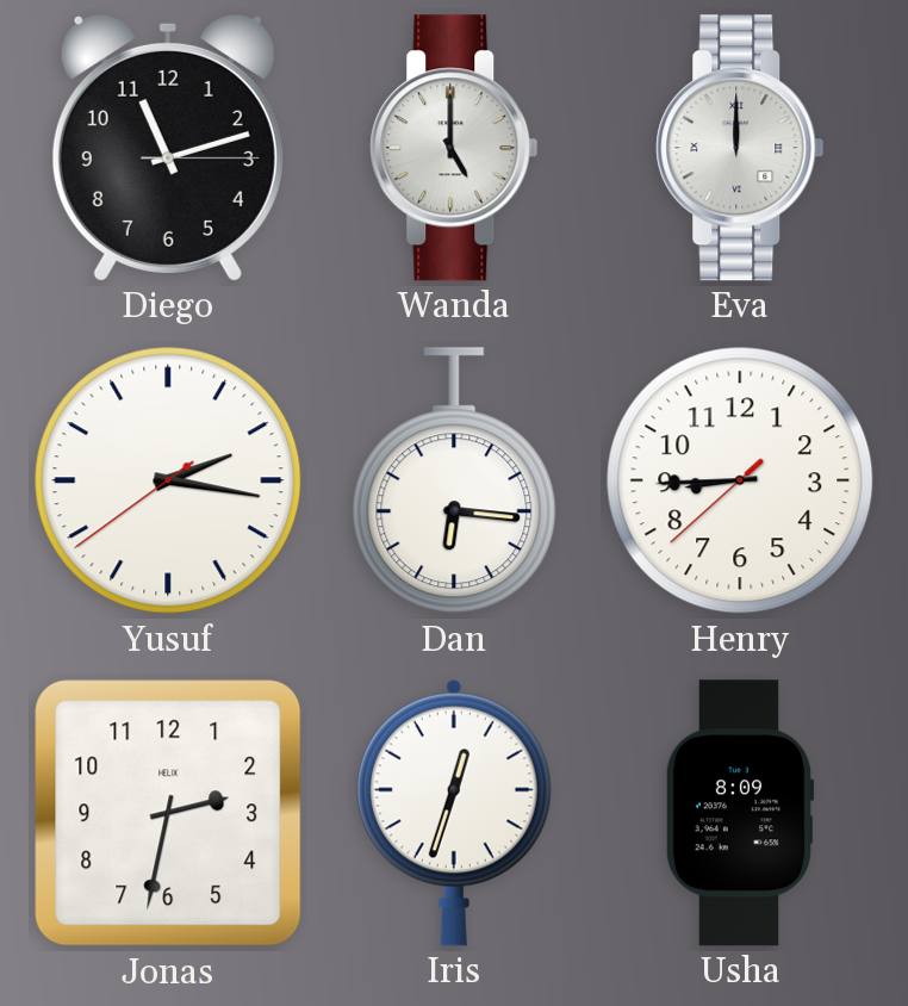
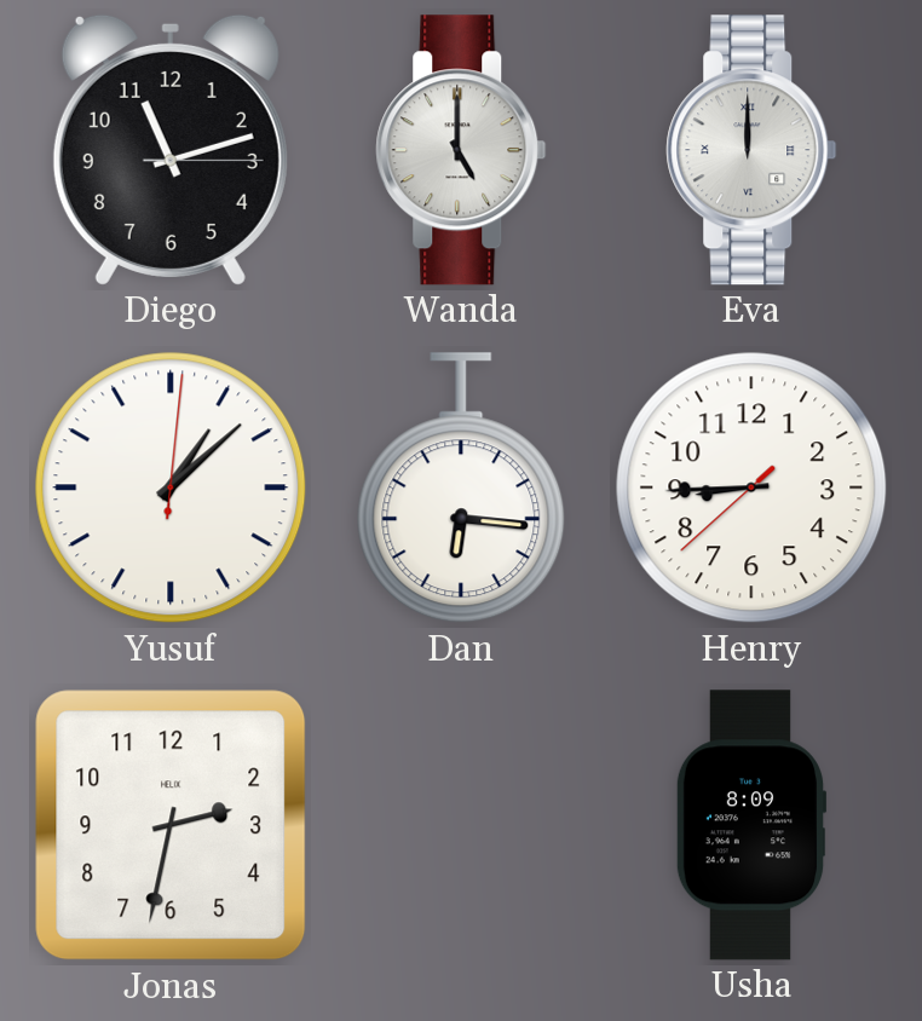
Yusuf: 2:16 -> 1:08
Iris: 12:33 -> none
